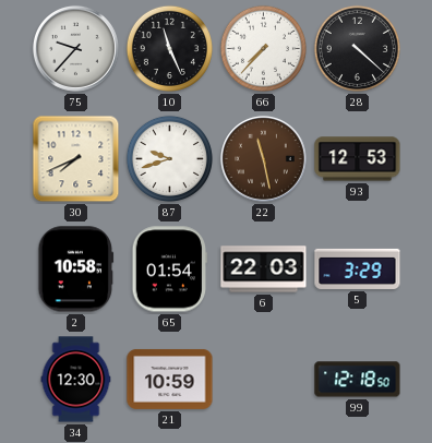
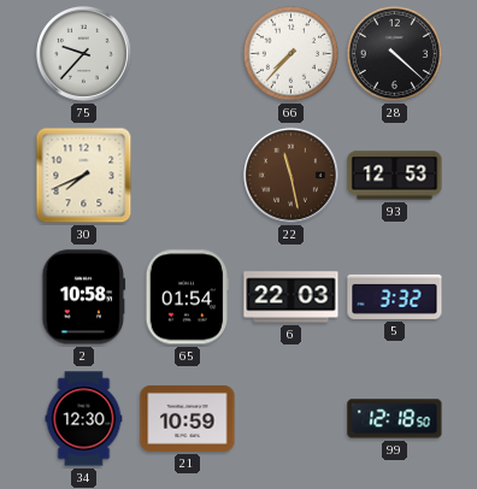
10: 11:26 -> none
87: 9:42 -> none
5: 3:29 -> 3:32
